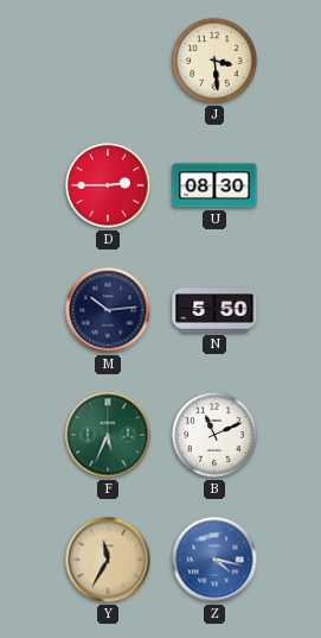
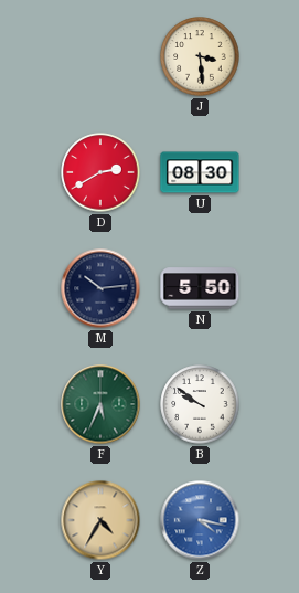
D: 2:45 -> 2:40
B: 11:11 -> 9:51
Y: 11:35 -> 4:35
